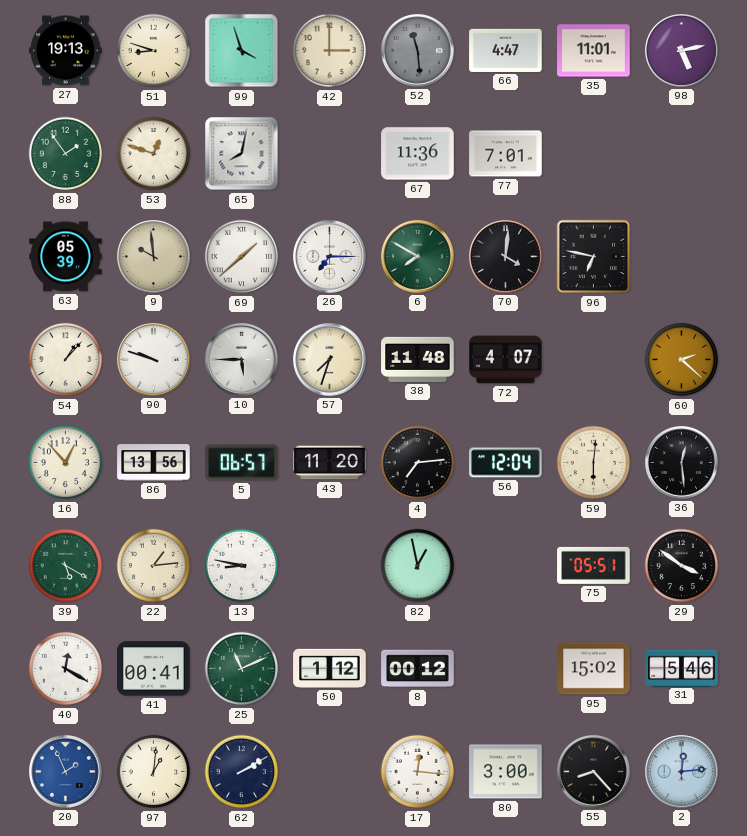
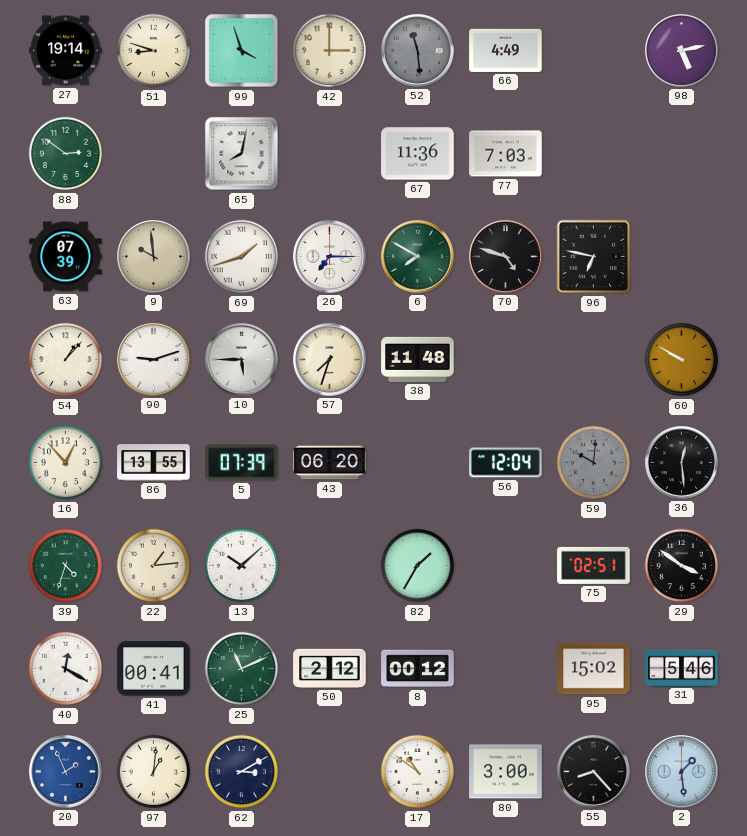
27: 19:13 -> 19:14
66: 4:47 -> 4:49
35: 11:01 -> none
88: 1:54 -> 2:51
53: 12:48 -> none
77: 7:01 -> 7:03
63: 05:39 -> 07:39
69: 1:38 -> 1:42
70: 4:01 -> 4:48
90: 9:48 -> 9:12
72: 4:07 -> none
60: 2:22 -> 9:50
86: 13:56 -> 13:55
5: 06:57 -> 07:39
43: 11:20 -> 06:20
4: 7:14 -> none
59: 6:01 -> 10:01
59 dial: cream -> grey
39: 5:20 -> 4:33
13: 8:47 -> 10:08
82: 12:58 -> 1:35
75: 05:51 -> 02:51
50: 1:12 -> 2:12
62: 2:10 -> 3:10
17: 12:16 -> 10:51
2: 12:14 -> 1:29
